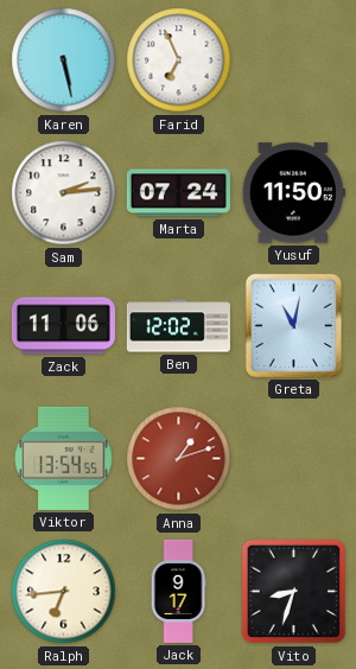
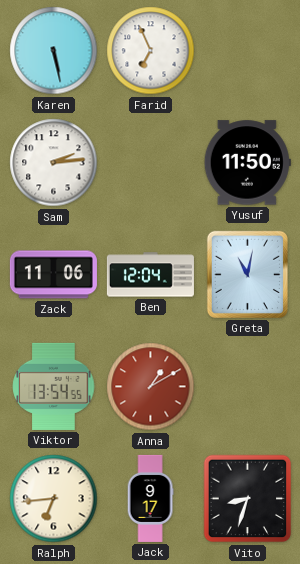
Marta: 07:24 -> none
Ben: 12:02 -> 12:04
Anna: 1:12 -> 1:10
